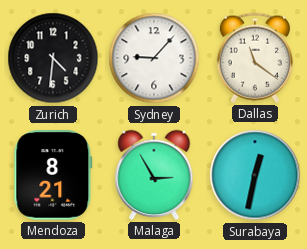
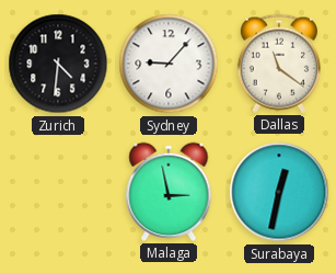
Mendoza: 8:21 -> none
Malaga: 2:55 -> 2:58
